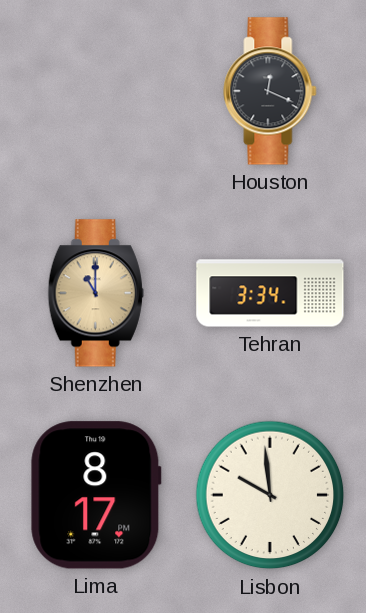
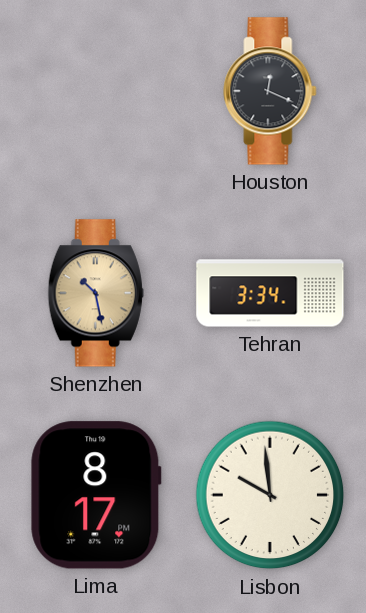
Shenzhen: 11:00 -> 10:28
